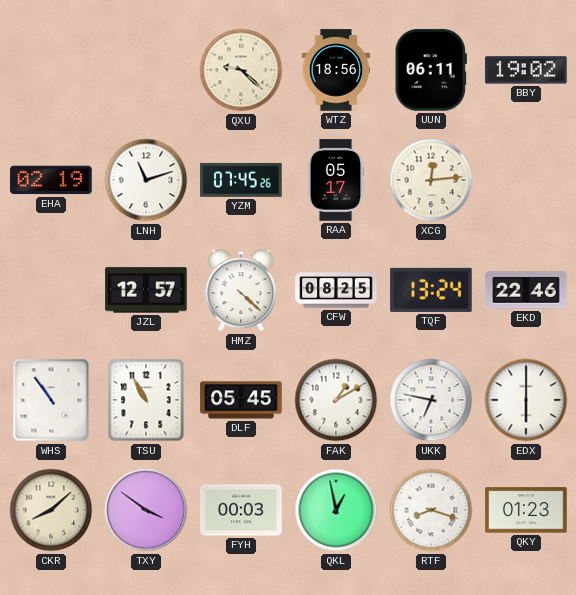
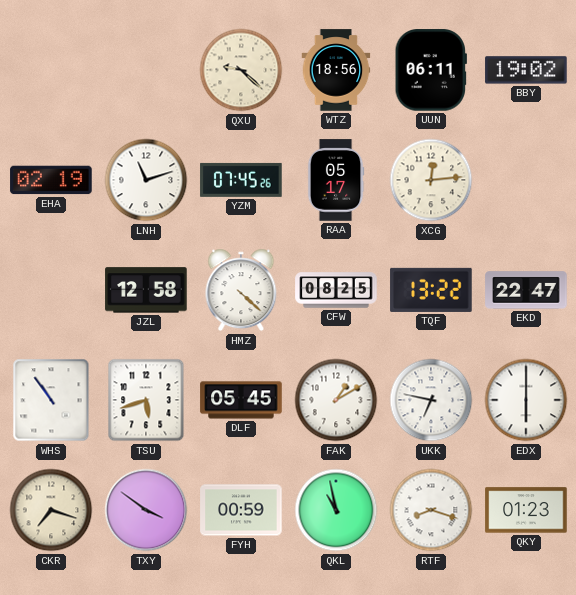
JZL: 12:57 -> 12:58
TQF: 13:24 -> 13:22
EKD: 22:46 -> 22:47
TSU: 10:55 -> 5:42
CKR: 8:08 -> 7:18
FYH: 00:03 -> 00:59
QKL: 12:58 -> 10:58
